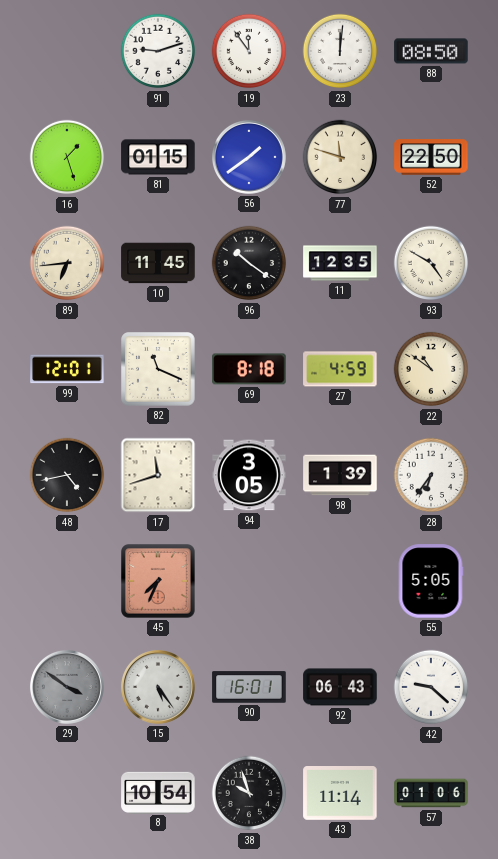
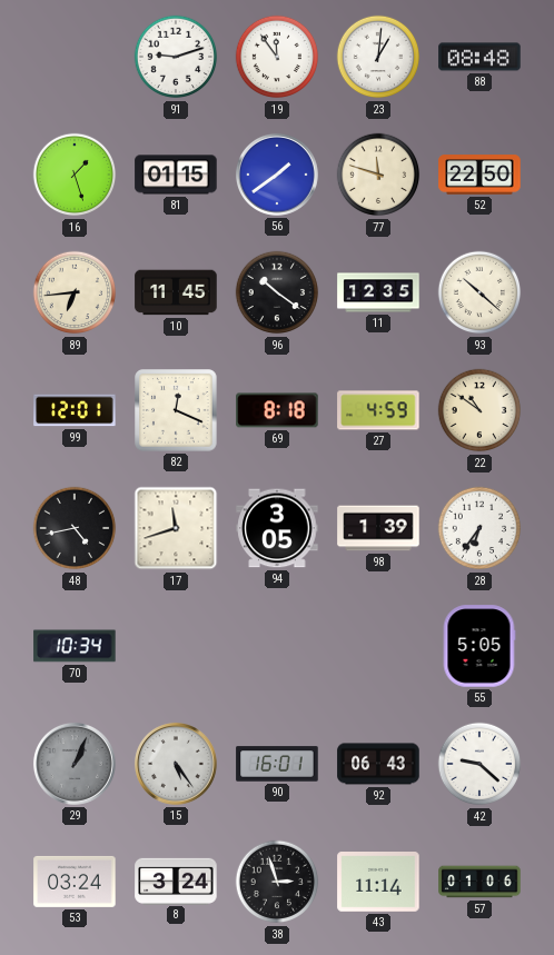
23: 12:01 -> 1:01
88: 08:50 -> 08:48
93: 4:50 -> 10:22
82: 11:19 -> 12:19
70: none -> 10:34
45: 7:34 -> none
29: 3:51 -> 1:04
53: none -> 03:24
8: 10:54 -> 3:24
38: 9:57 -> 2:57
